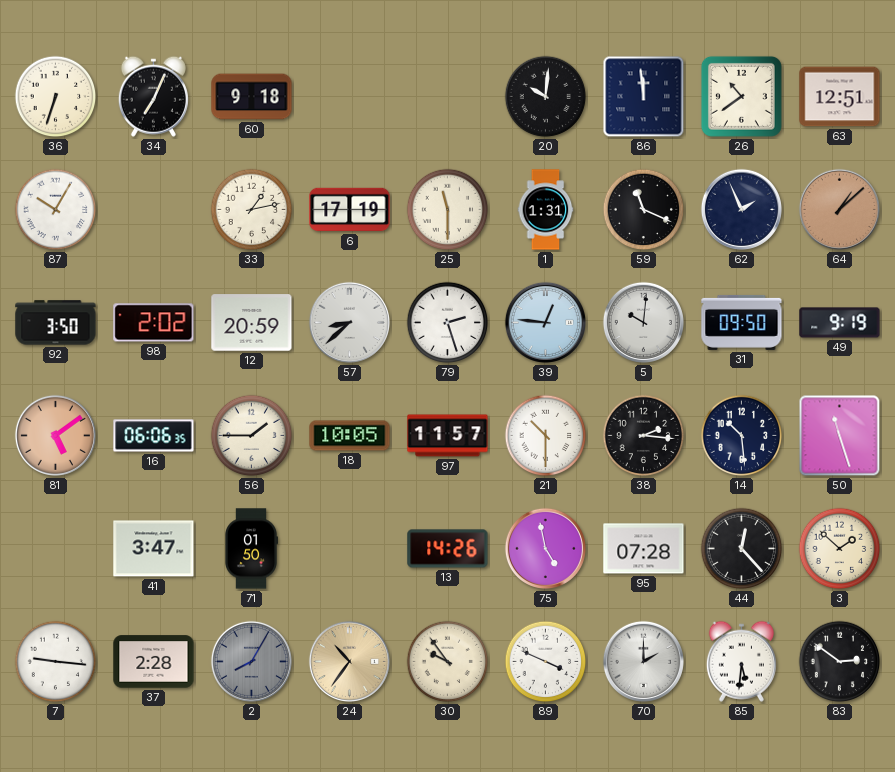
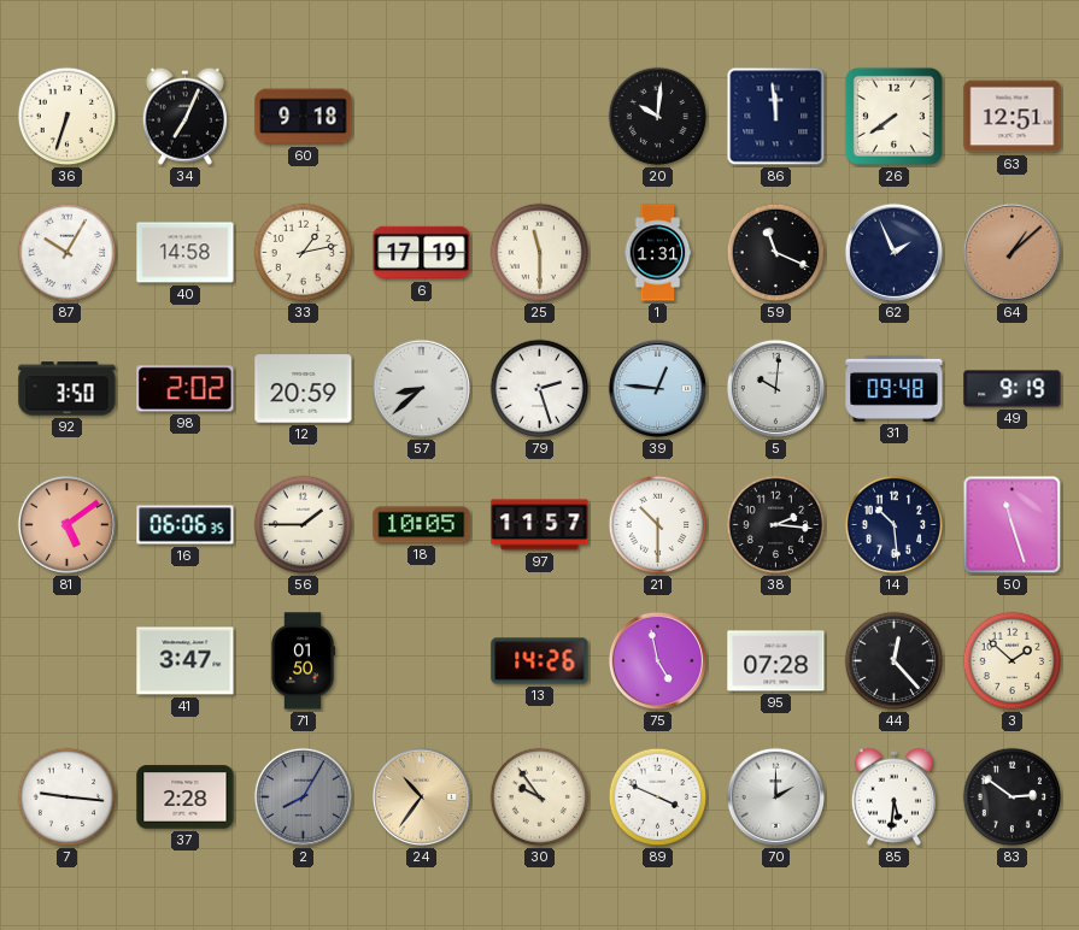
26: 10:39 -> 7:39
40: none -> 14:58
31: 09:50 -> 09:48
